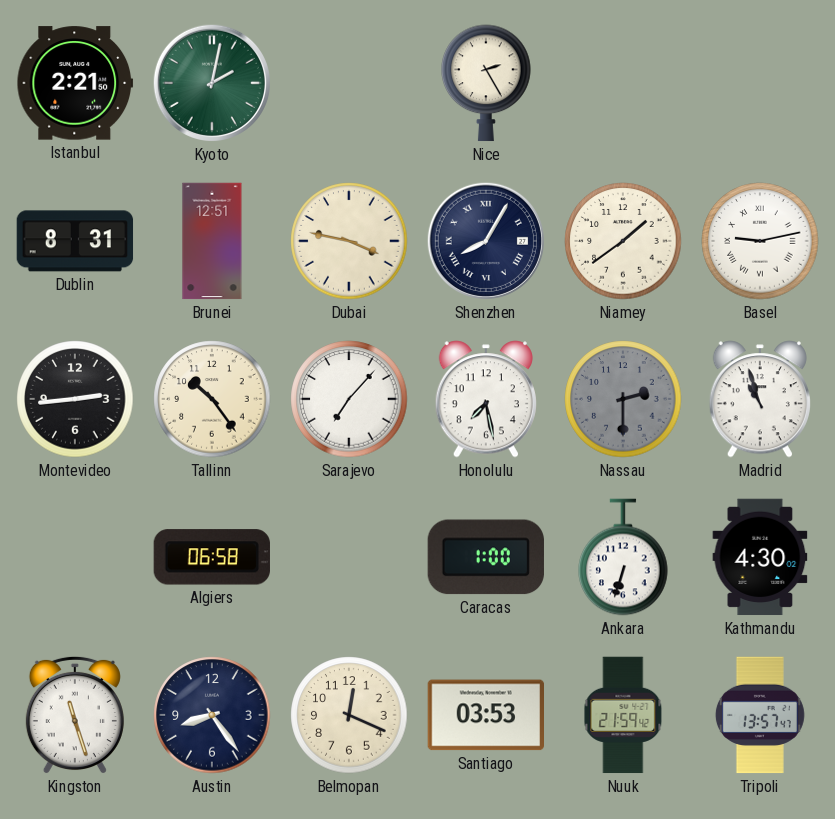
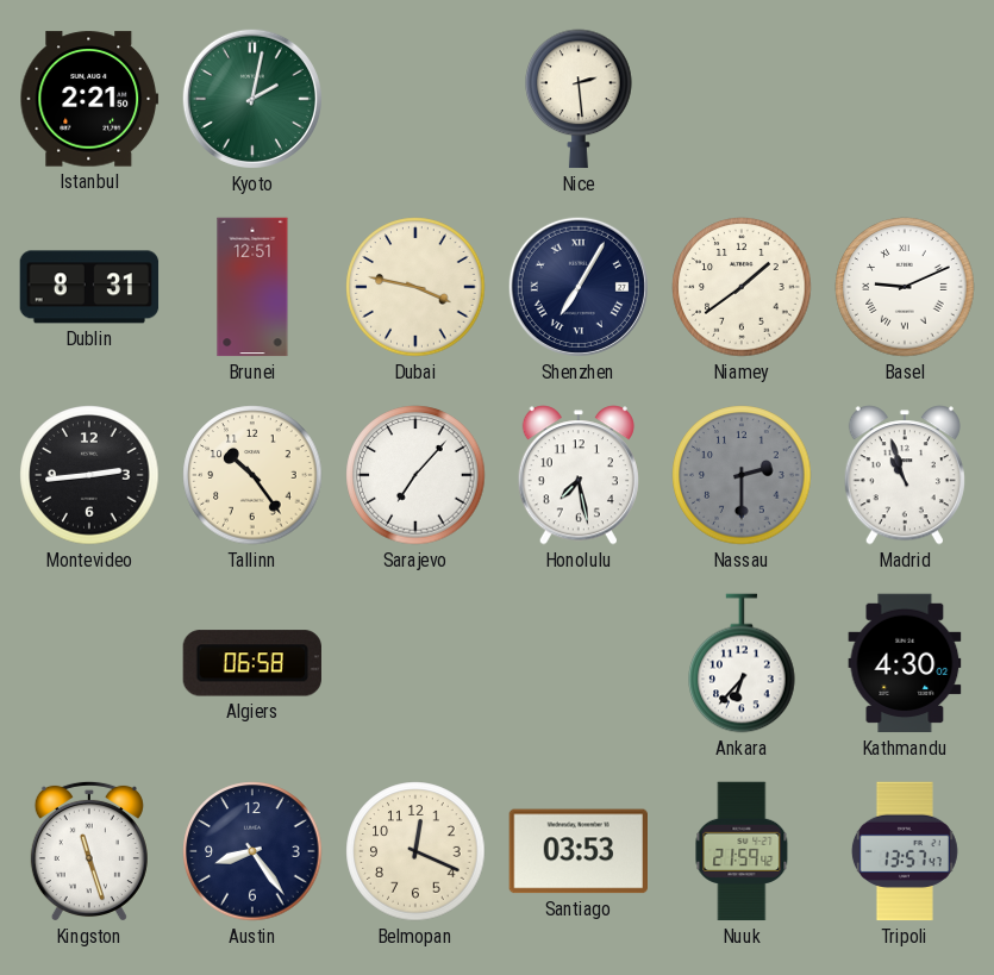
Nice: 2:25 -> 2:29
Shenzhen: 8:05 -> 7:05
Basel: 9:13 -> 9:11
Caracas: 1:00 -> none
Ankara: 6:33 -> 6:37
